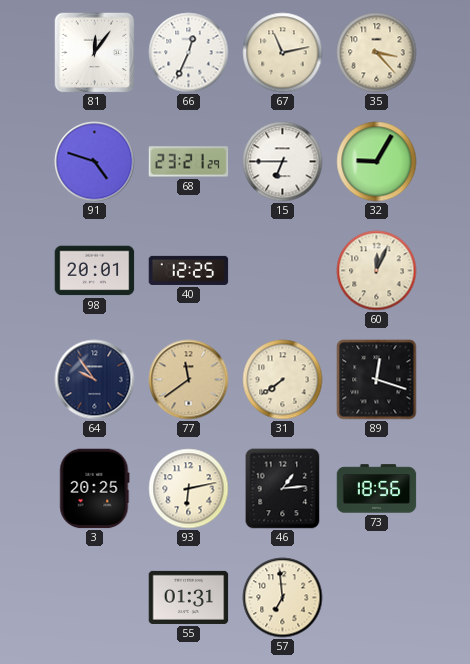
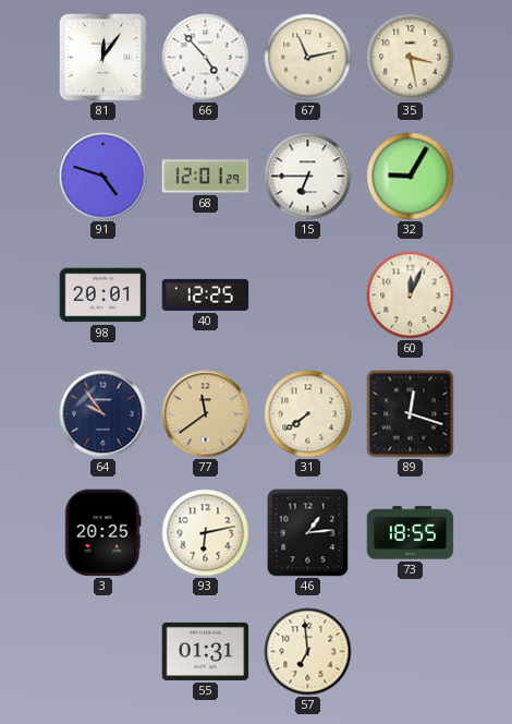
66: 12:34 -> 4:53
35: 3:23 -> 3:28
68: 23:21 -> 12:01
73: 18:56 -> 18:55
